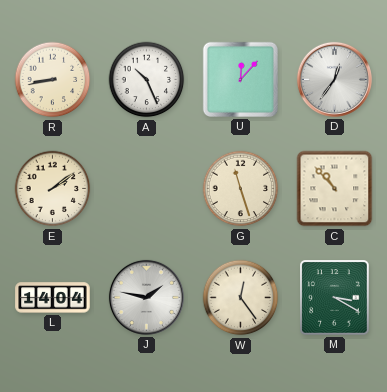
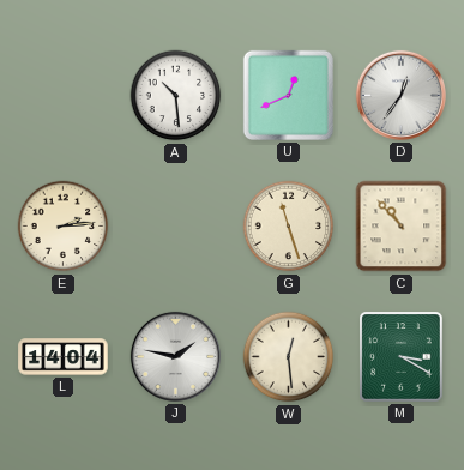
R: 8:43 -> none
A: 10:26 -> 10:29
U: 12:07 -> 12:41
E: 2:09 -> 2:14
W: 12:24 -> 12:29
